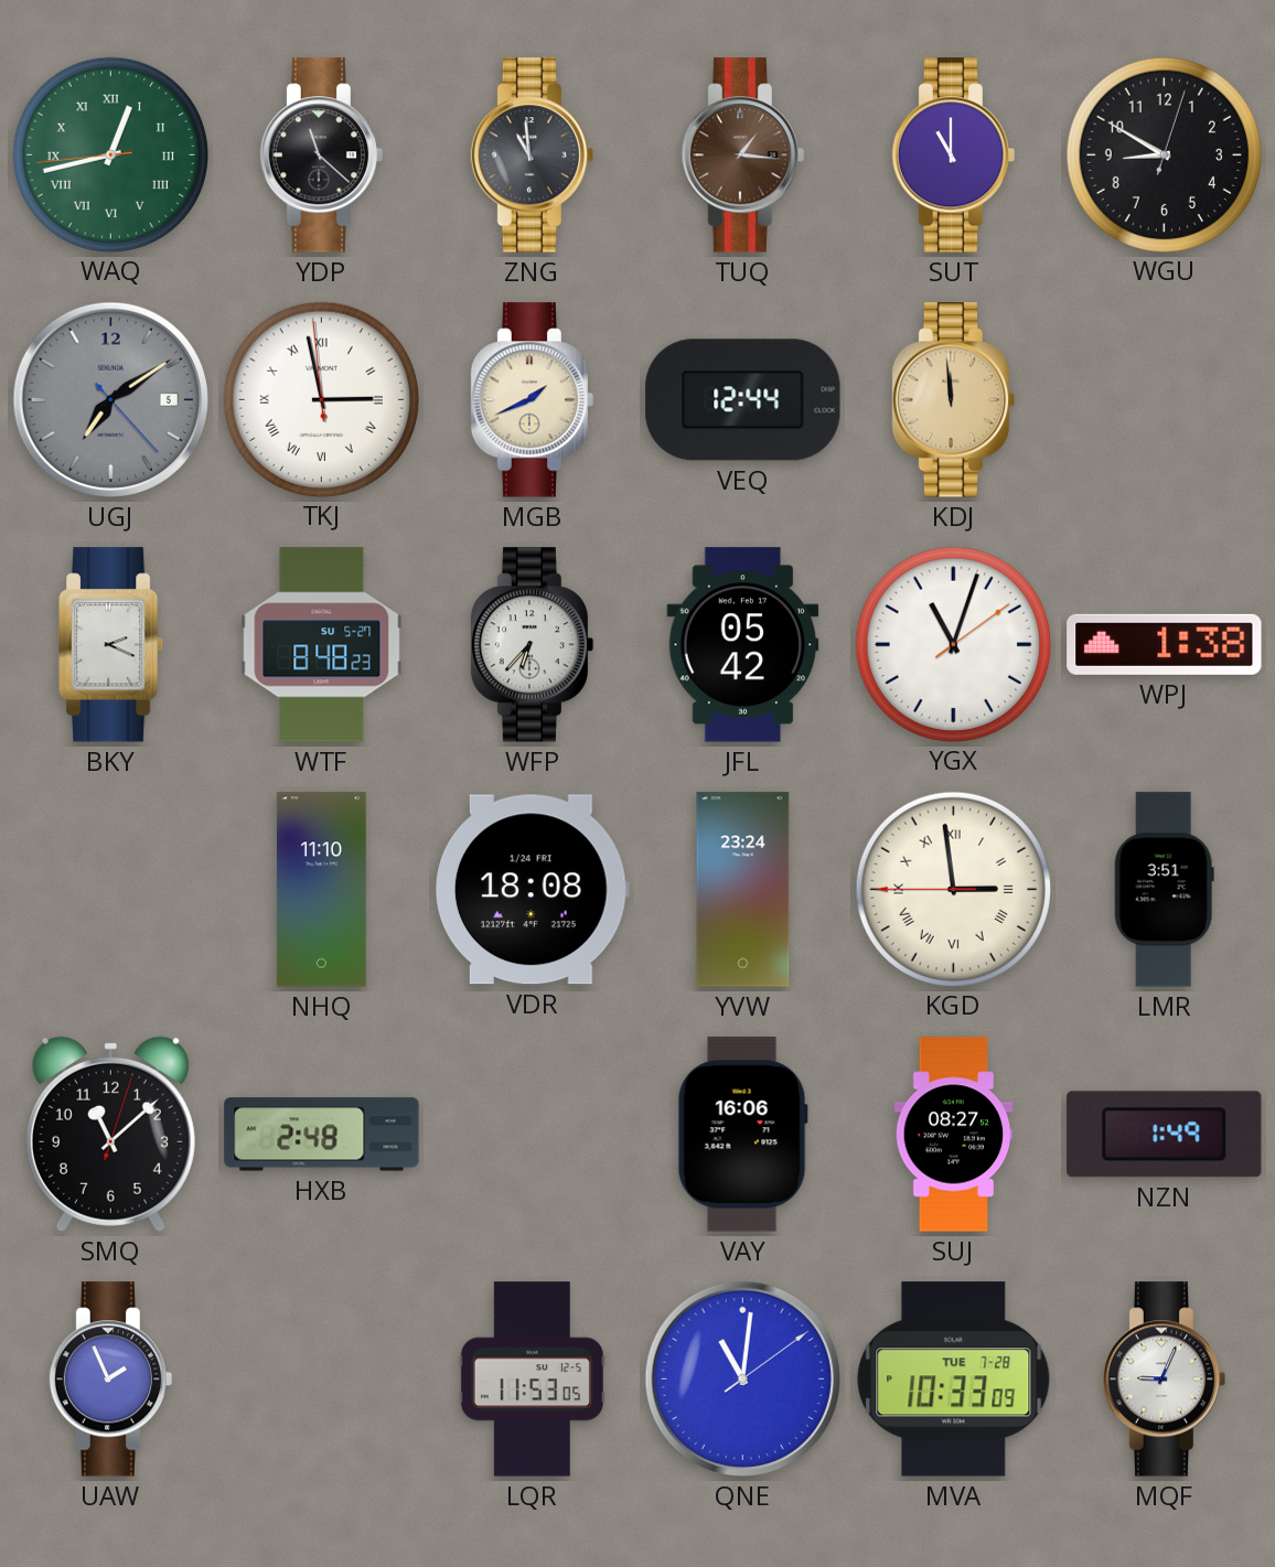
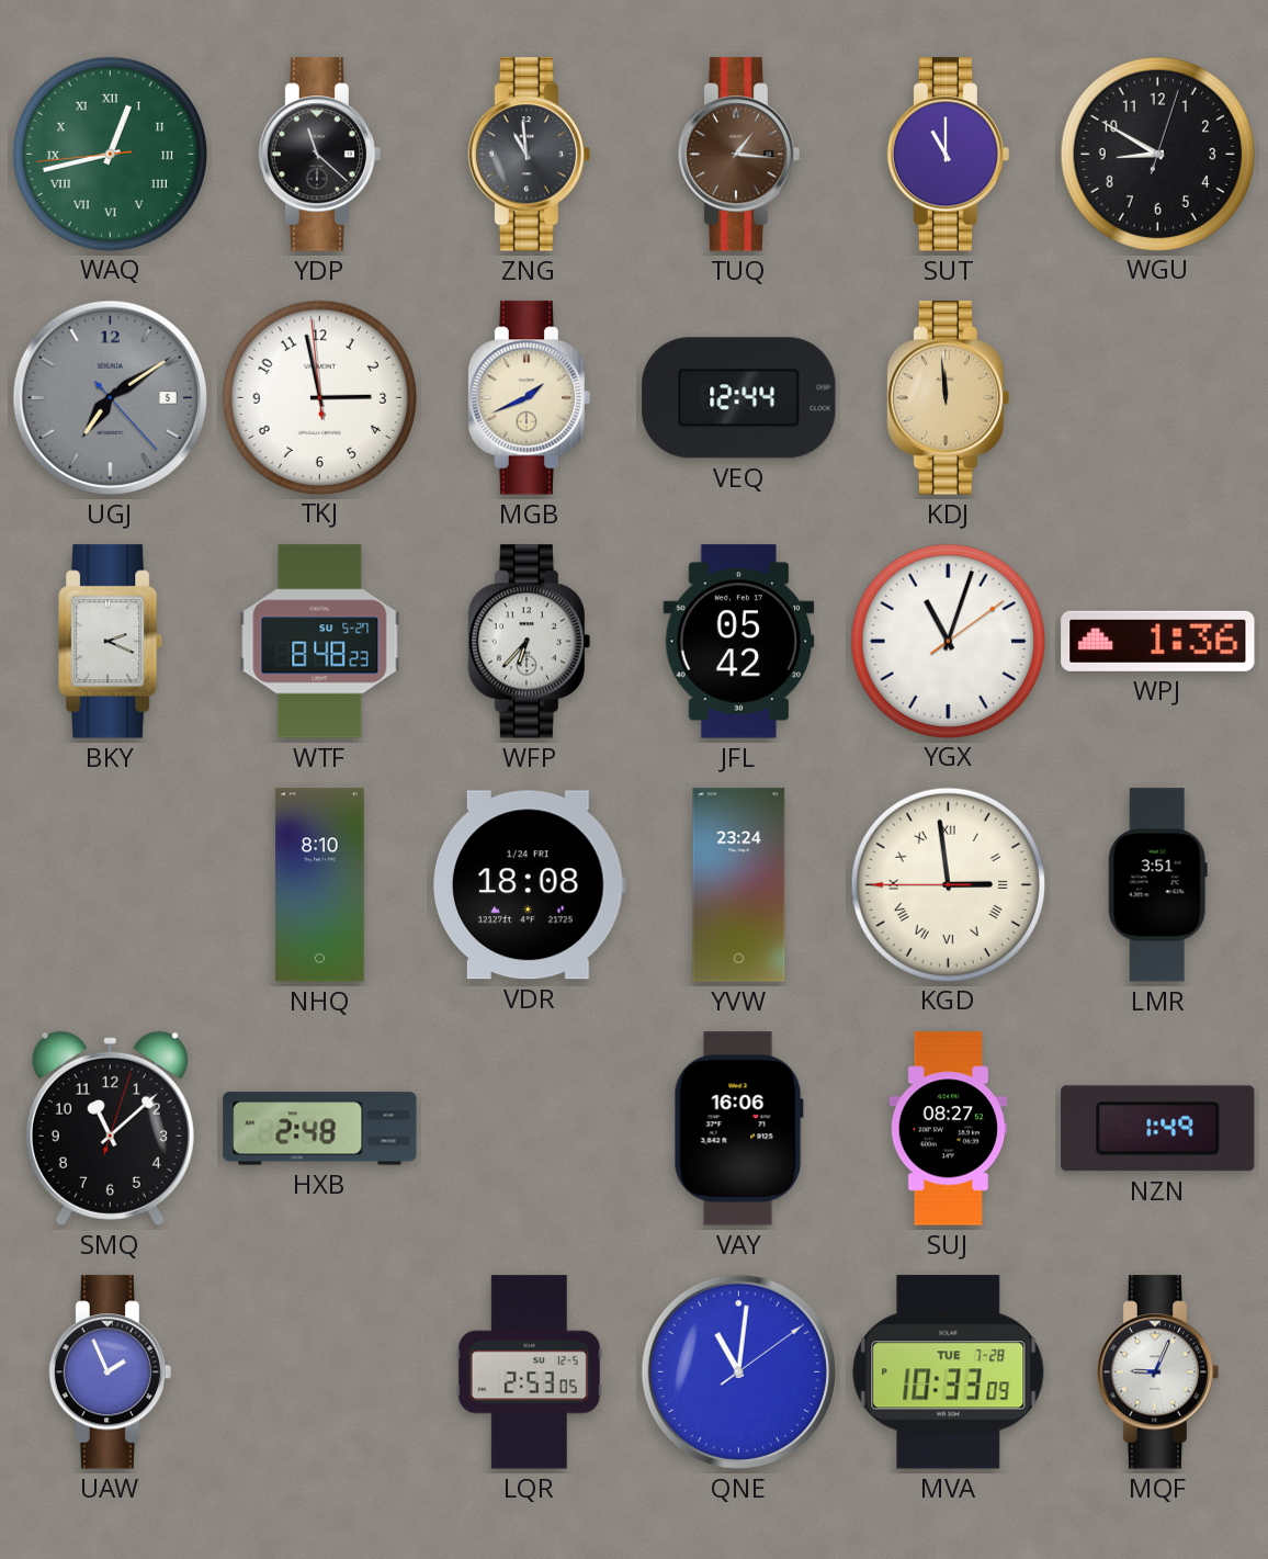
TKJ numerals: Roman -> Arabic
WPJ: 1:38 -> 1:36
NHQ: 11:10 -> 8:10
LQR: 11:53 -> 2:53
